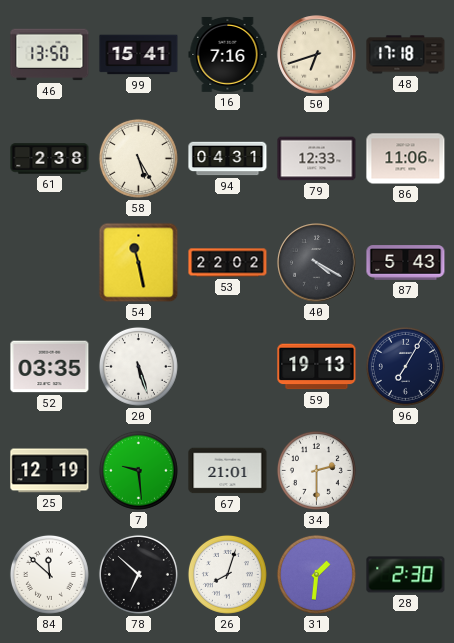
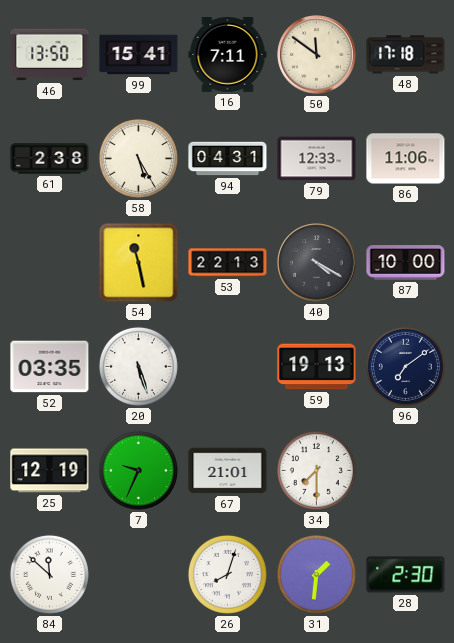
16: 7:16 -> 7:11
50: 6:42 -> 11:51
53: 22:02 -> 22:13
87: 5:43 -> 10:00
96: 7:05 -> 7:09
7: 9:29 -> 9:34
34: 2:30 -> 7:30
78: 6:52 -> none
